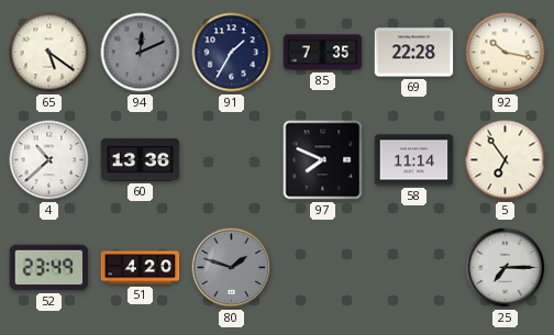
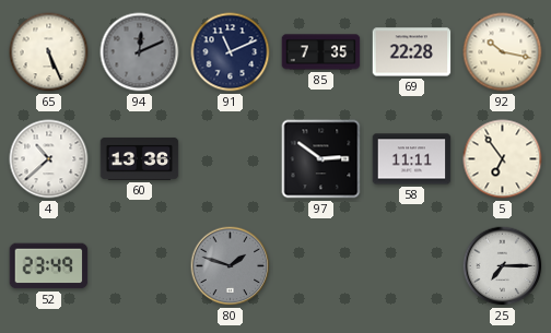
65: 5:21 -> 5:26
91: 1:35 -> 11:11
97: 7:49 -> 2:51
58: 11:14 -> 11:11
51: 4:20 -> none
